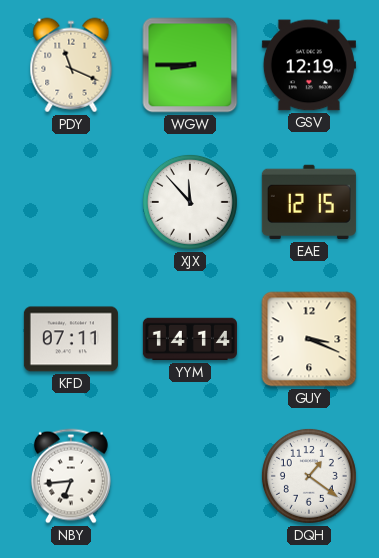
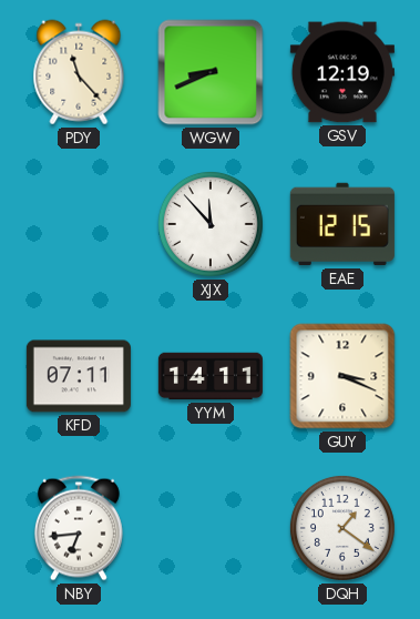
PDY: 11:19 -> 11:23
WGW: 8:45 -> 8:41
YYM: 14:14 -> 14:11
